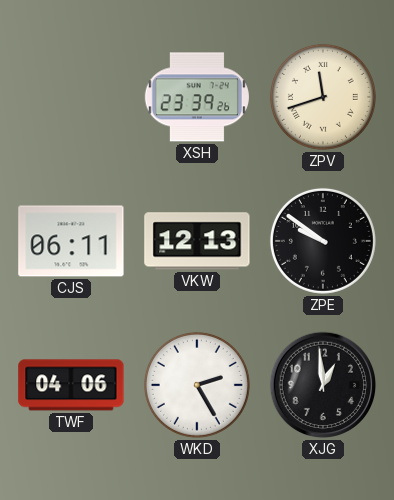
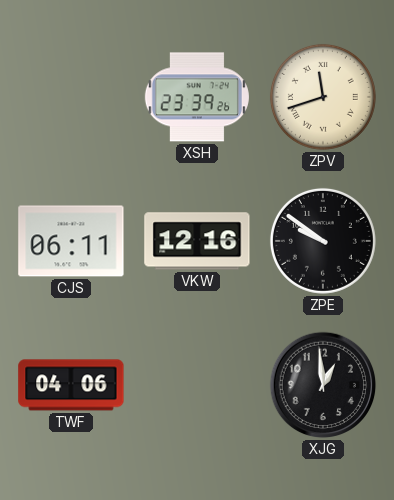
VKW: 12:13 -> 12:16
WKD: 2:25 -> none
